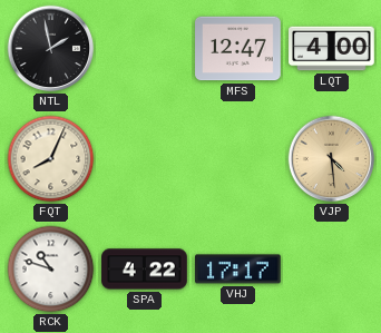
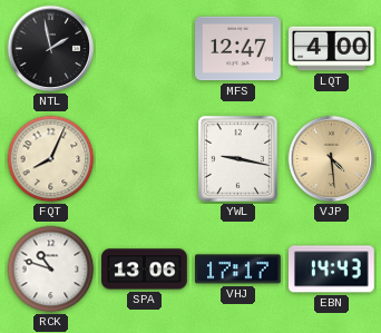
YWL: none -> 9:17
SPA: 4:22 -> 13:06
EBN: none -> 14:43
